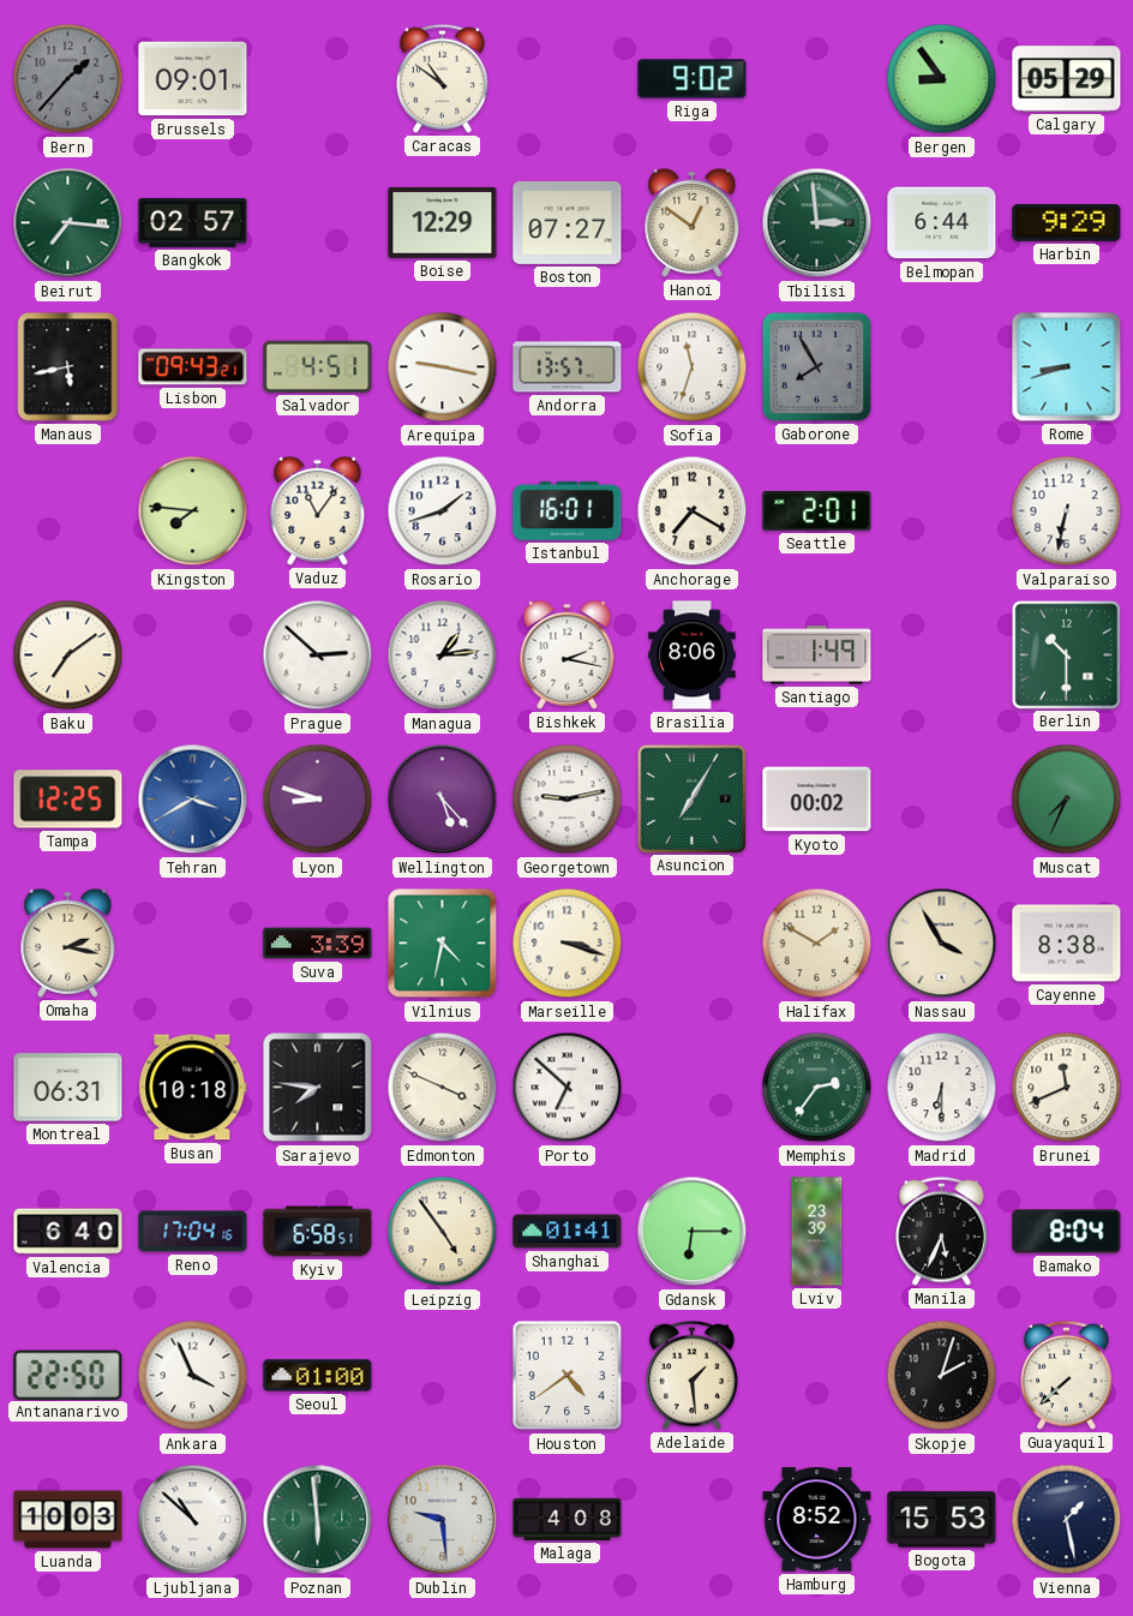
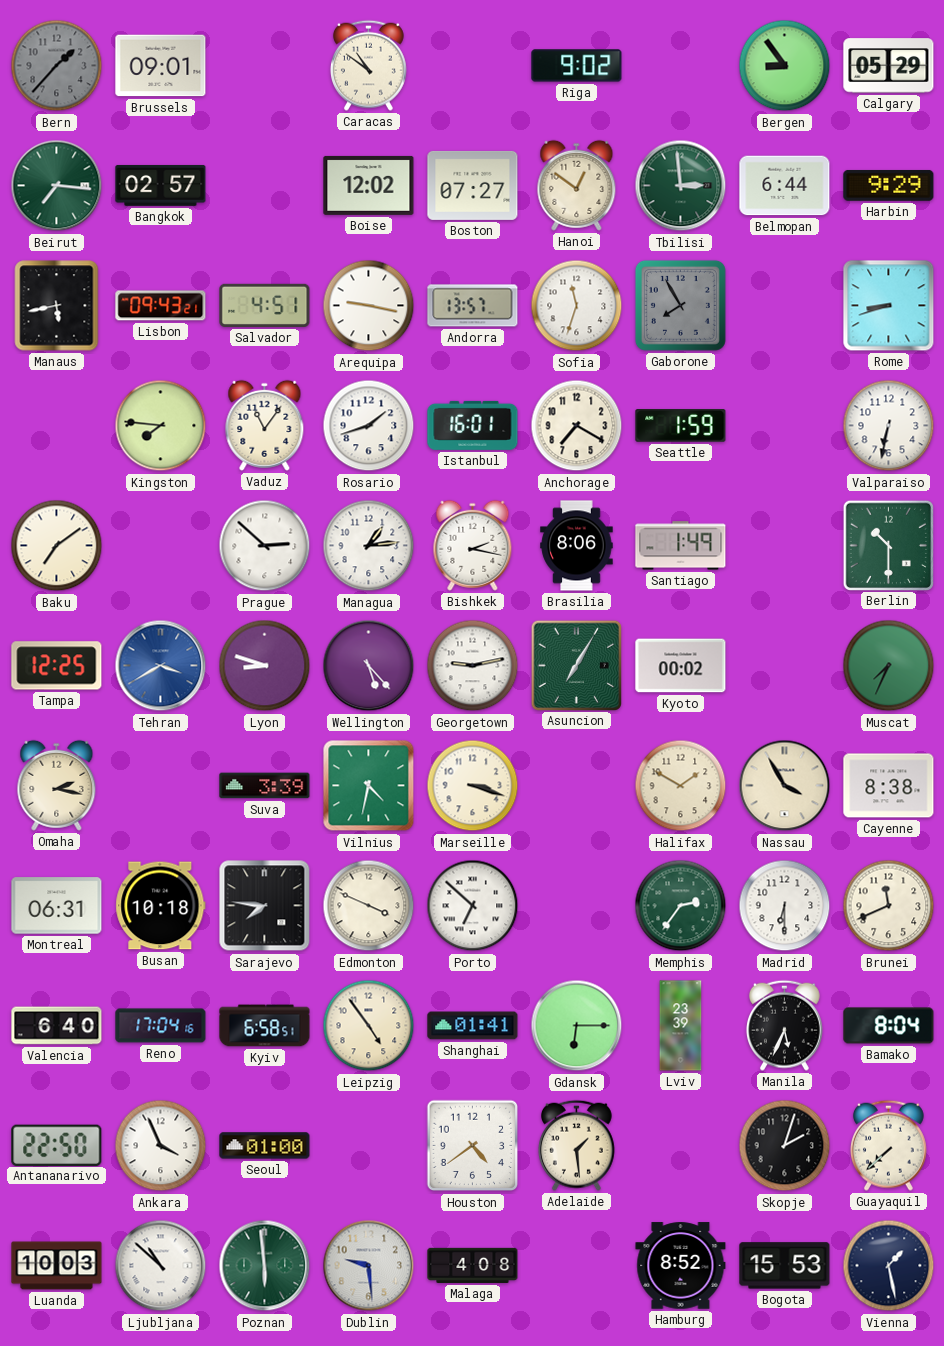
Boise: 12:29 -> 12:02
Seattle: 2:01 -> 1:59
